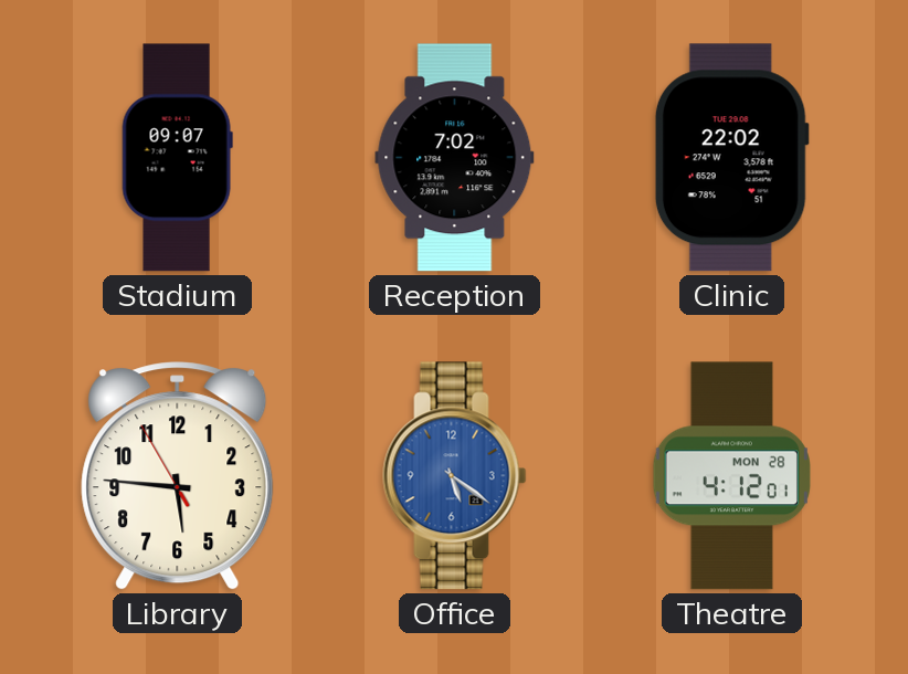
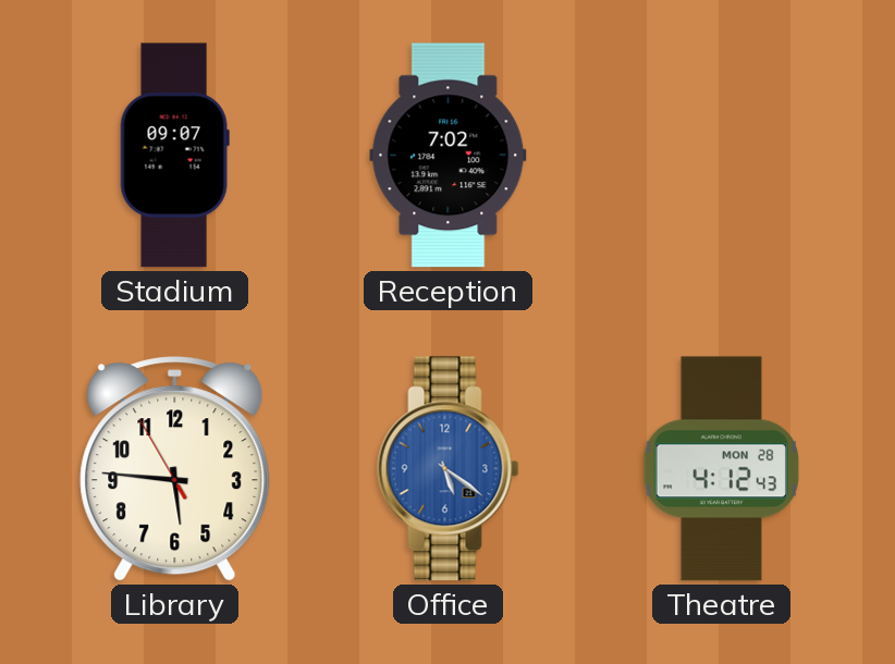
Clinic: 22:02 -> none
Theatre: 4:12:01 -> 4:12:43
